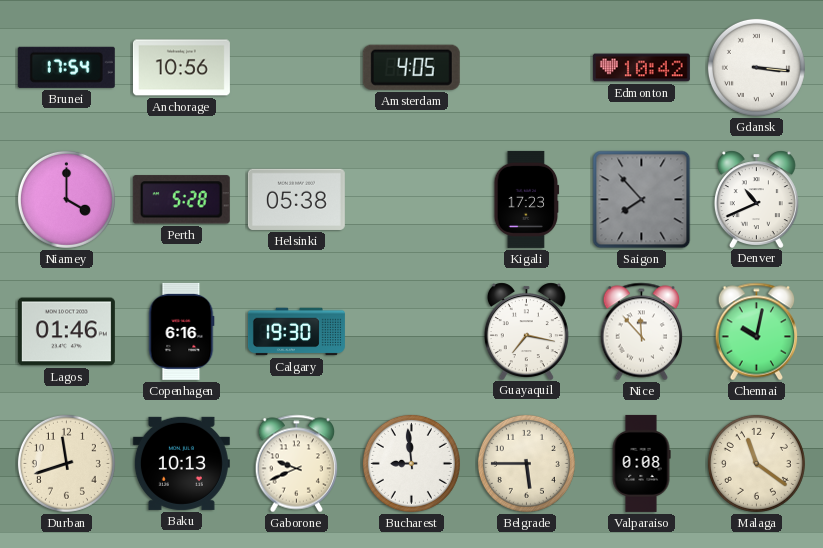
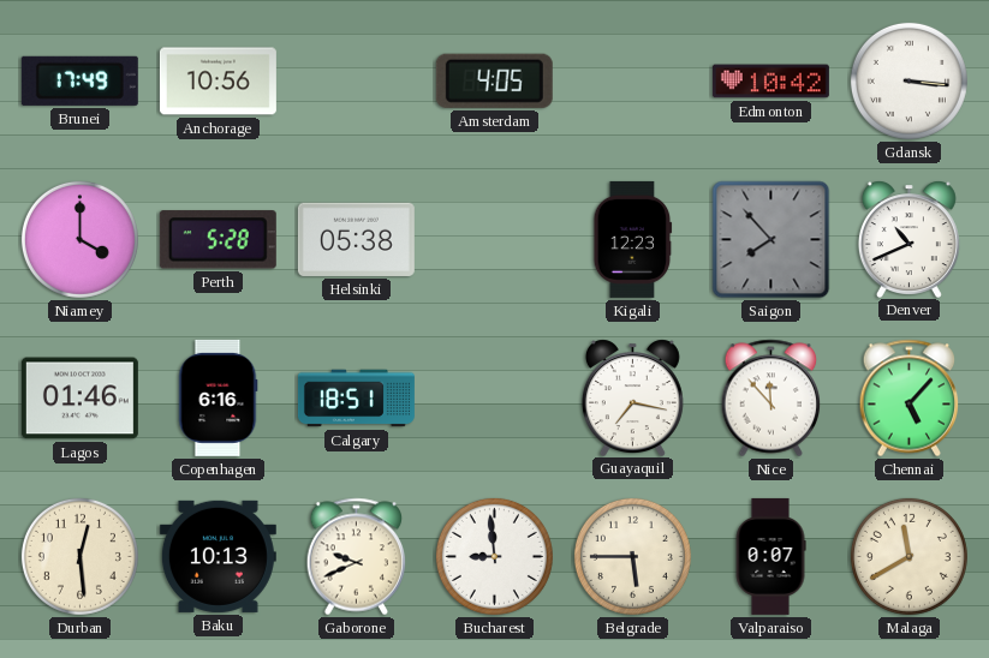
Brunei: 17:54 -> 17:49
Kigali: 17:23 -> 12:23
Calgary: 19:30 -> 18:51
Chennai: 10:02 -> 5:07
Durban: 11:42 -> 12:29
Valparaiso: 0:08 -> 0:07
Malaga: 11:21 -> 11:40
